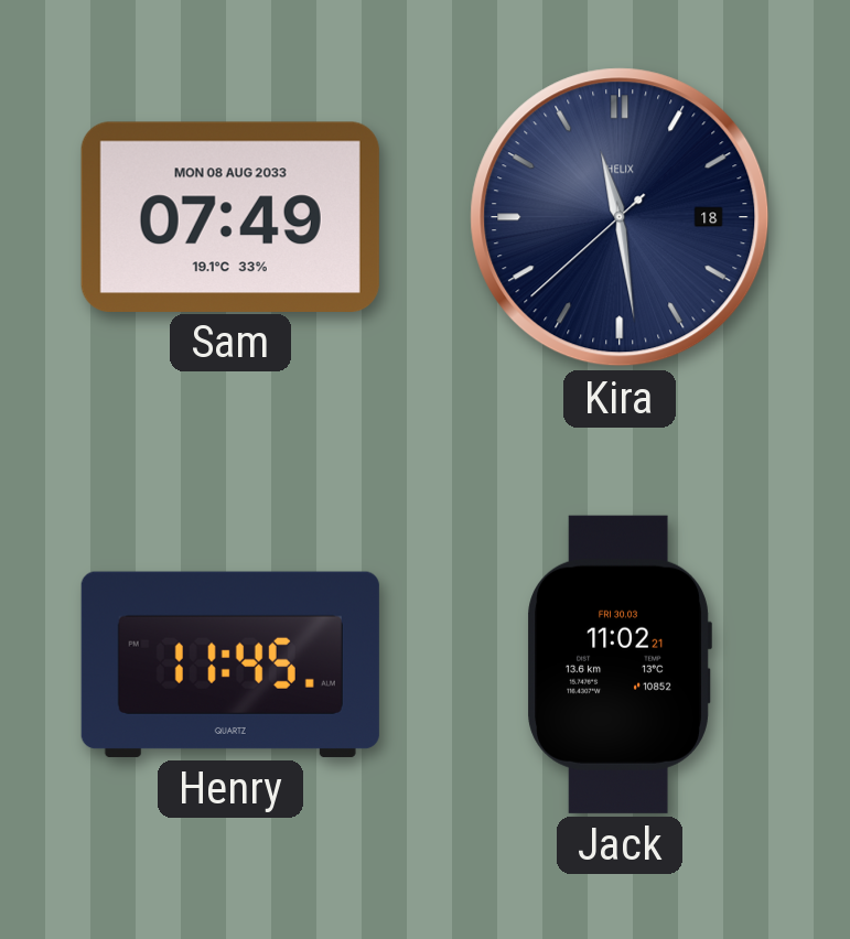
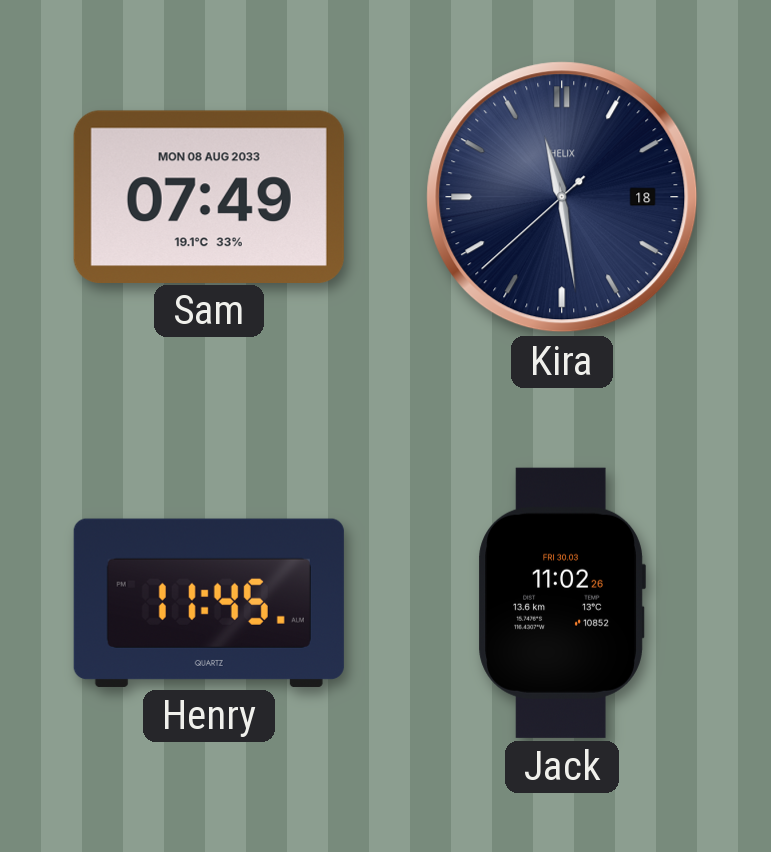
Jack: 11:02:21 -> 11:02:26
